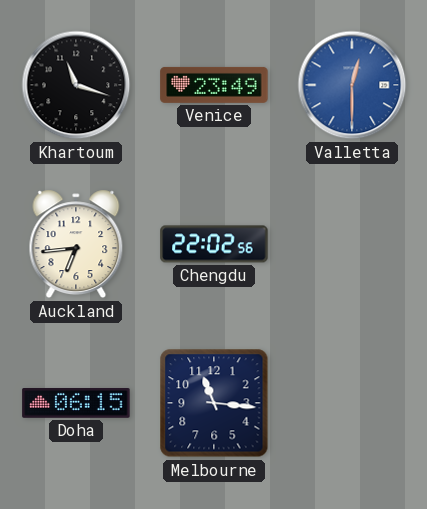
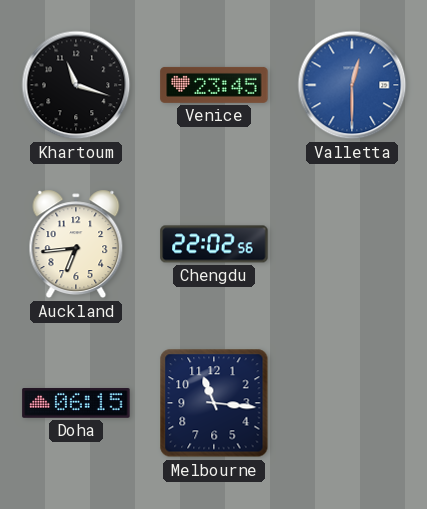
Venice: 23:49 -> 23:45
